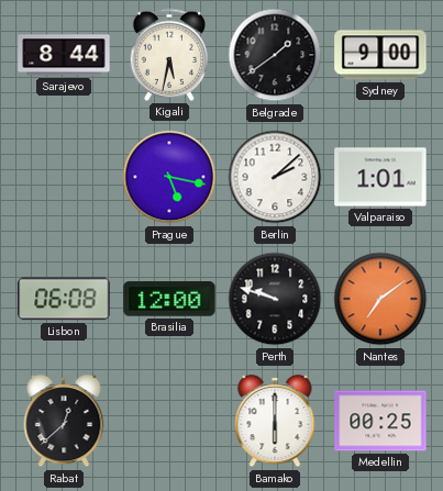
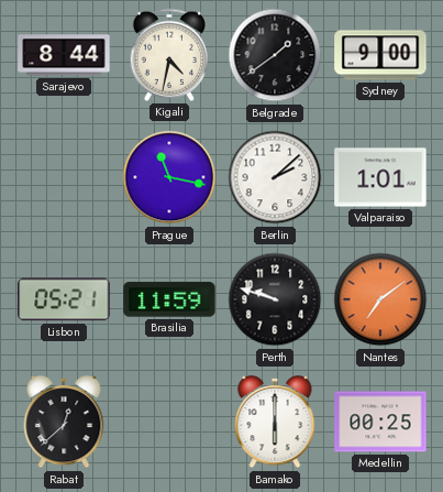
Kigali: 5:32 -> 4:32
Prague: 5:17 -> 11:17
Lisbon: 06:08 -> 05:21
Brasilia: 12:00 -> 11:59
